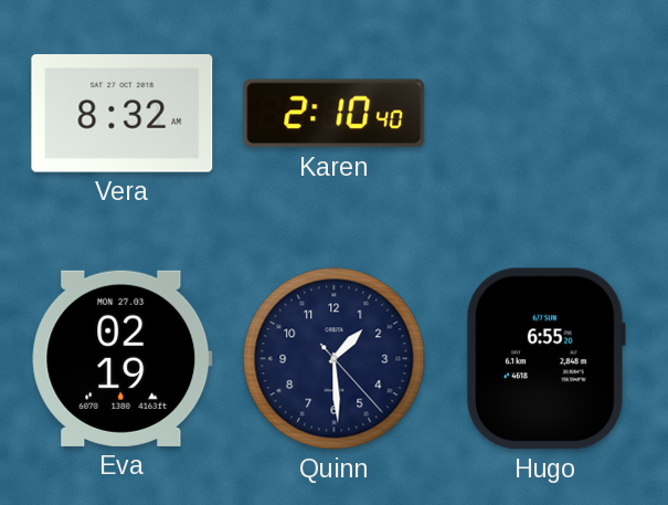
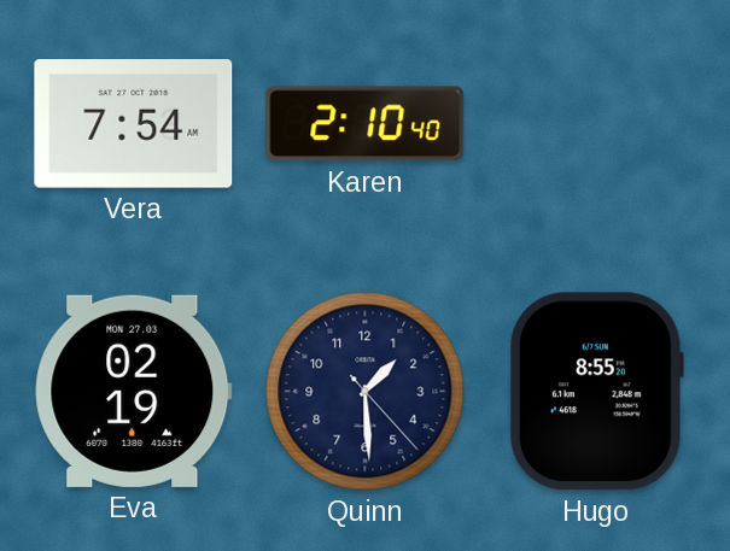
Vera: 8:32 -> 7:54
Hugo: 6:55 -> 8:55
